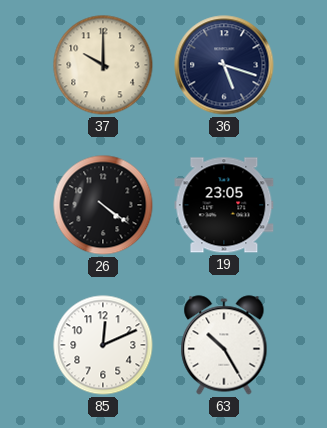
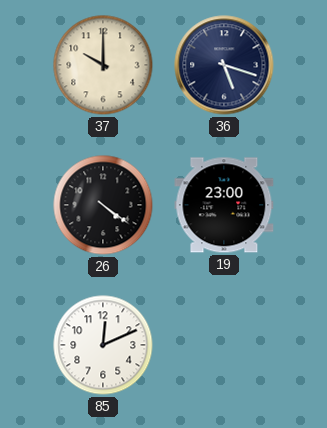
19: 23:05 -> 23:00
63: 10:25 -> none
